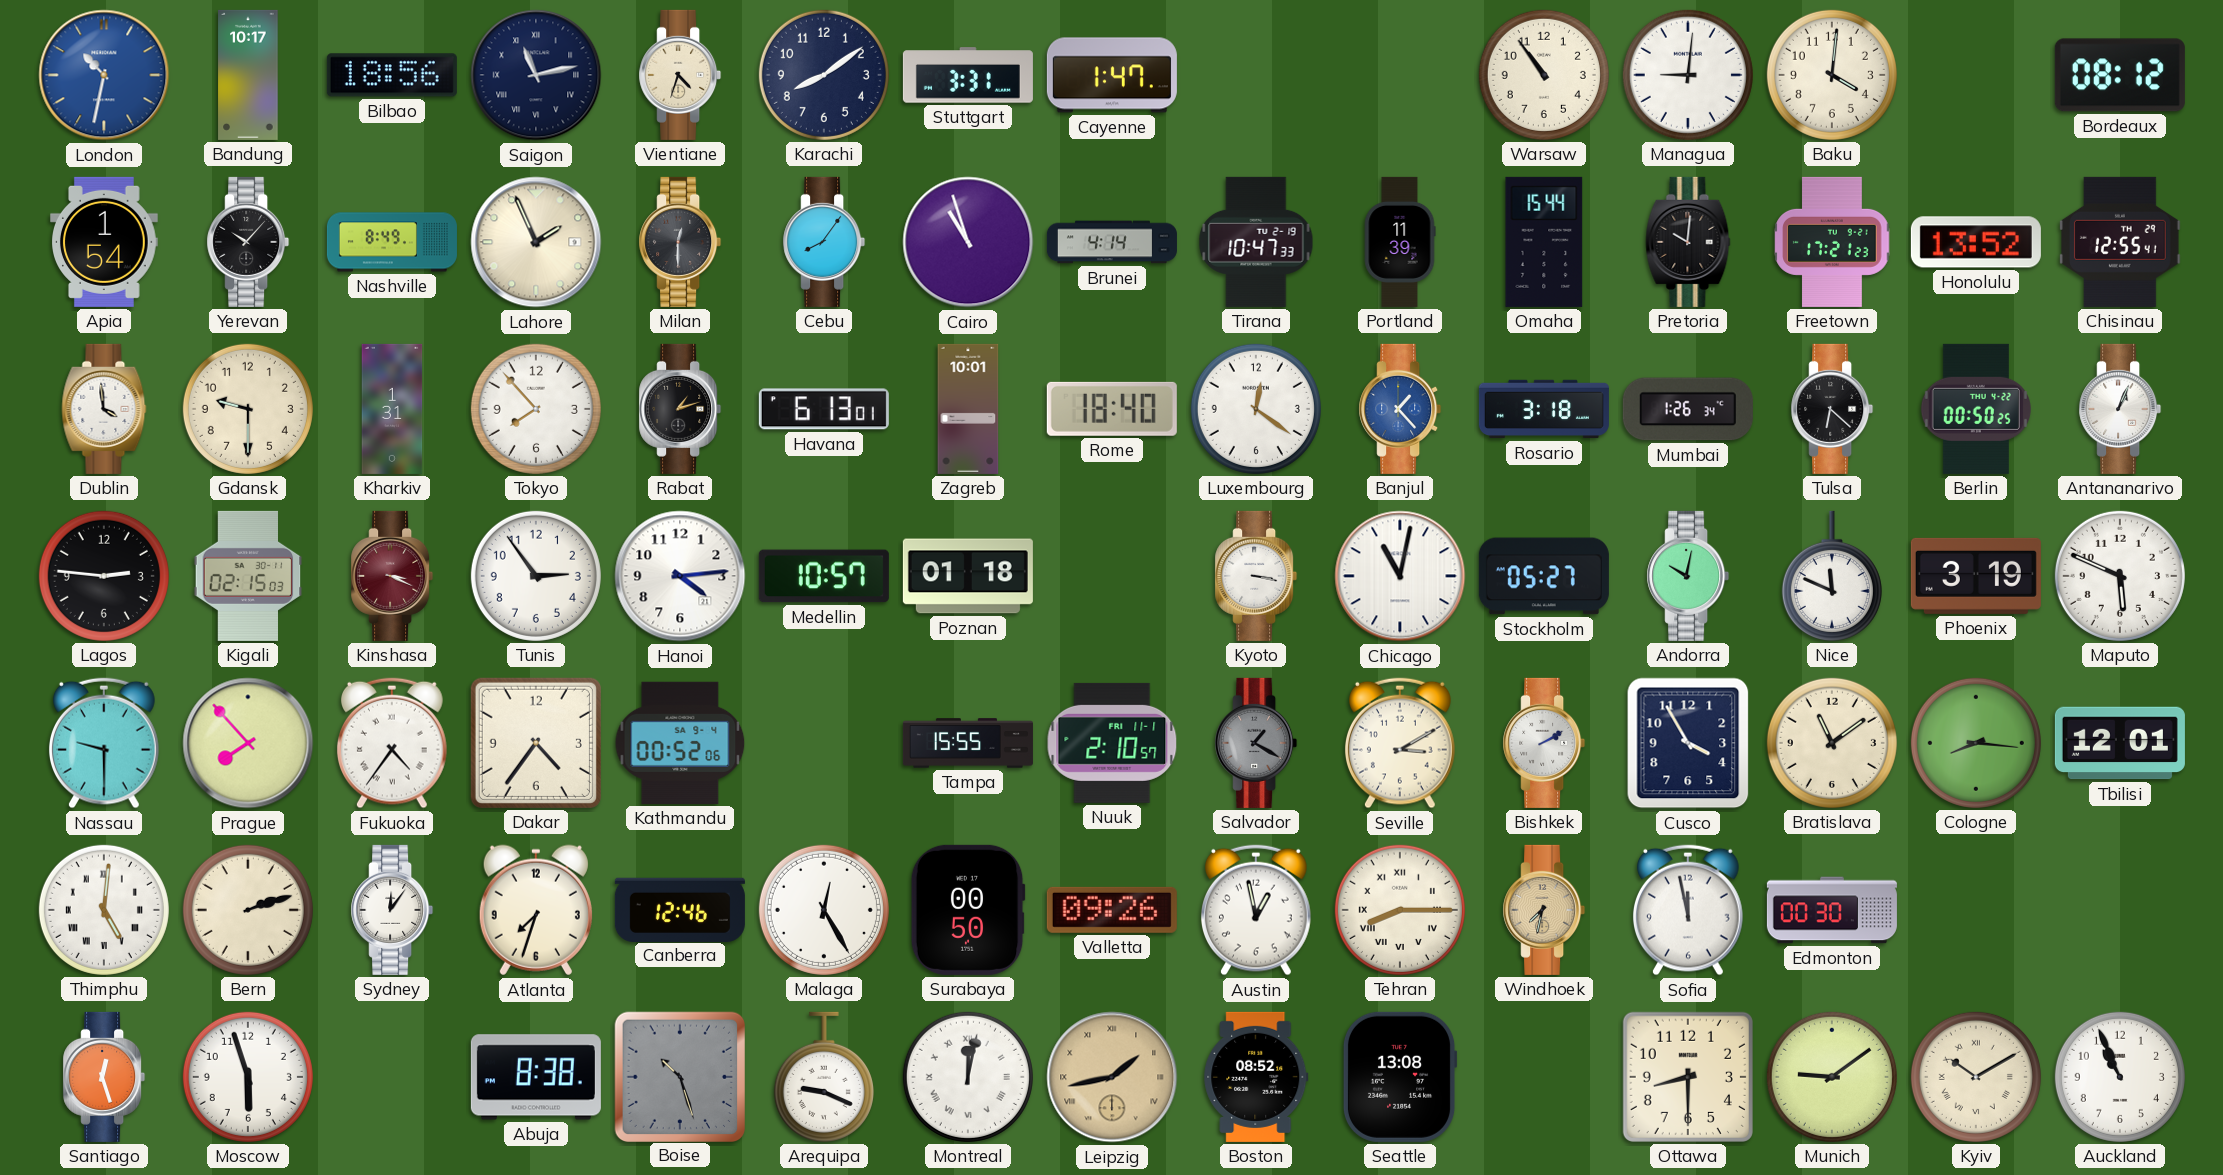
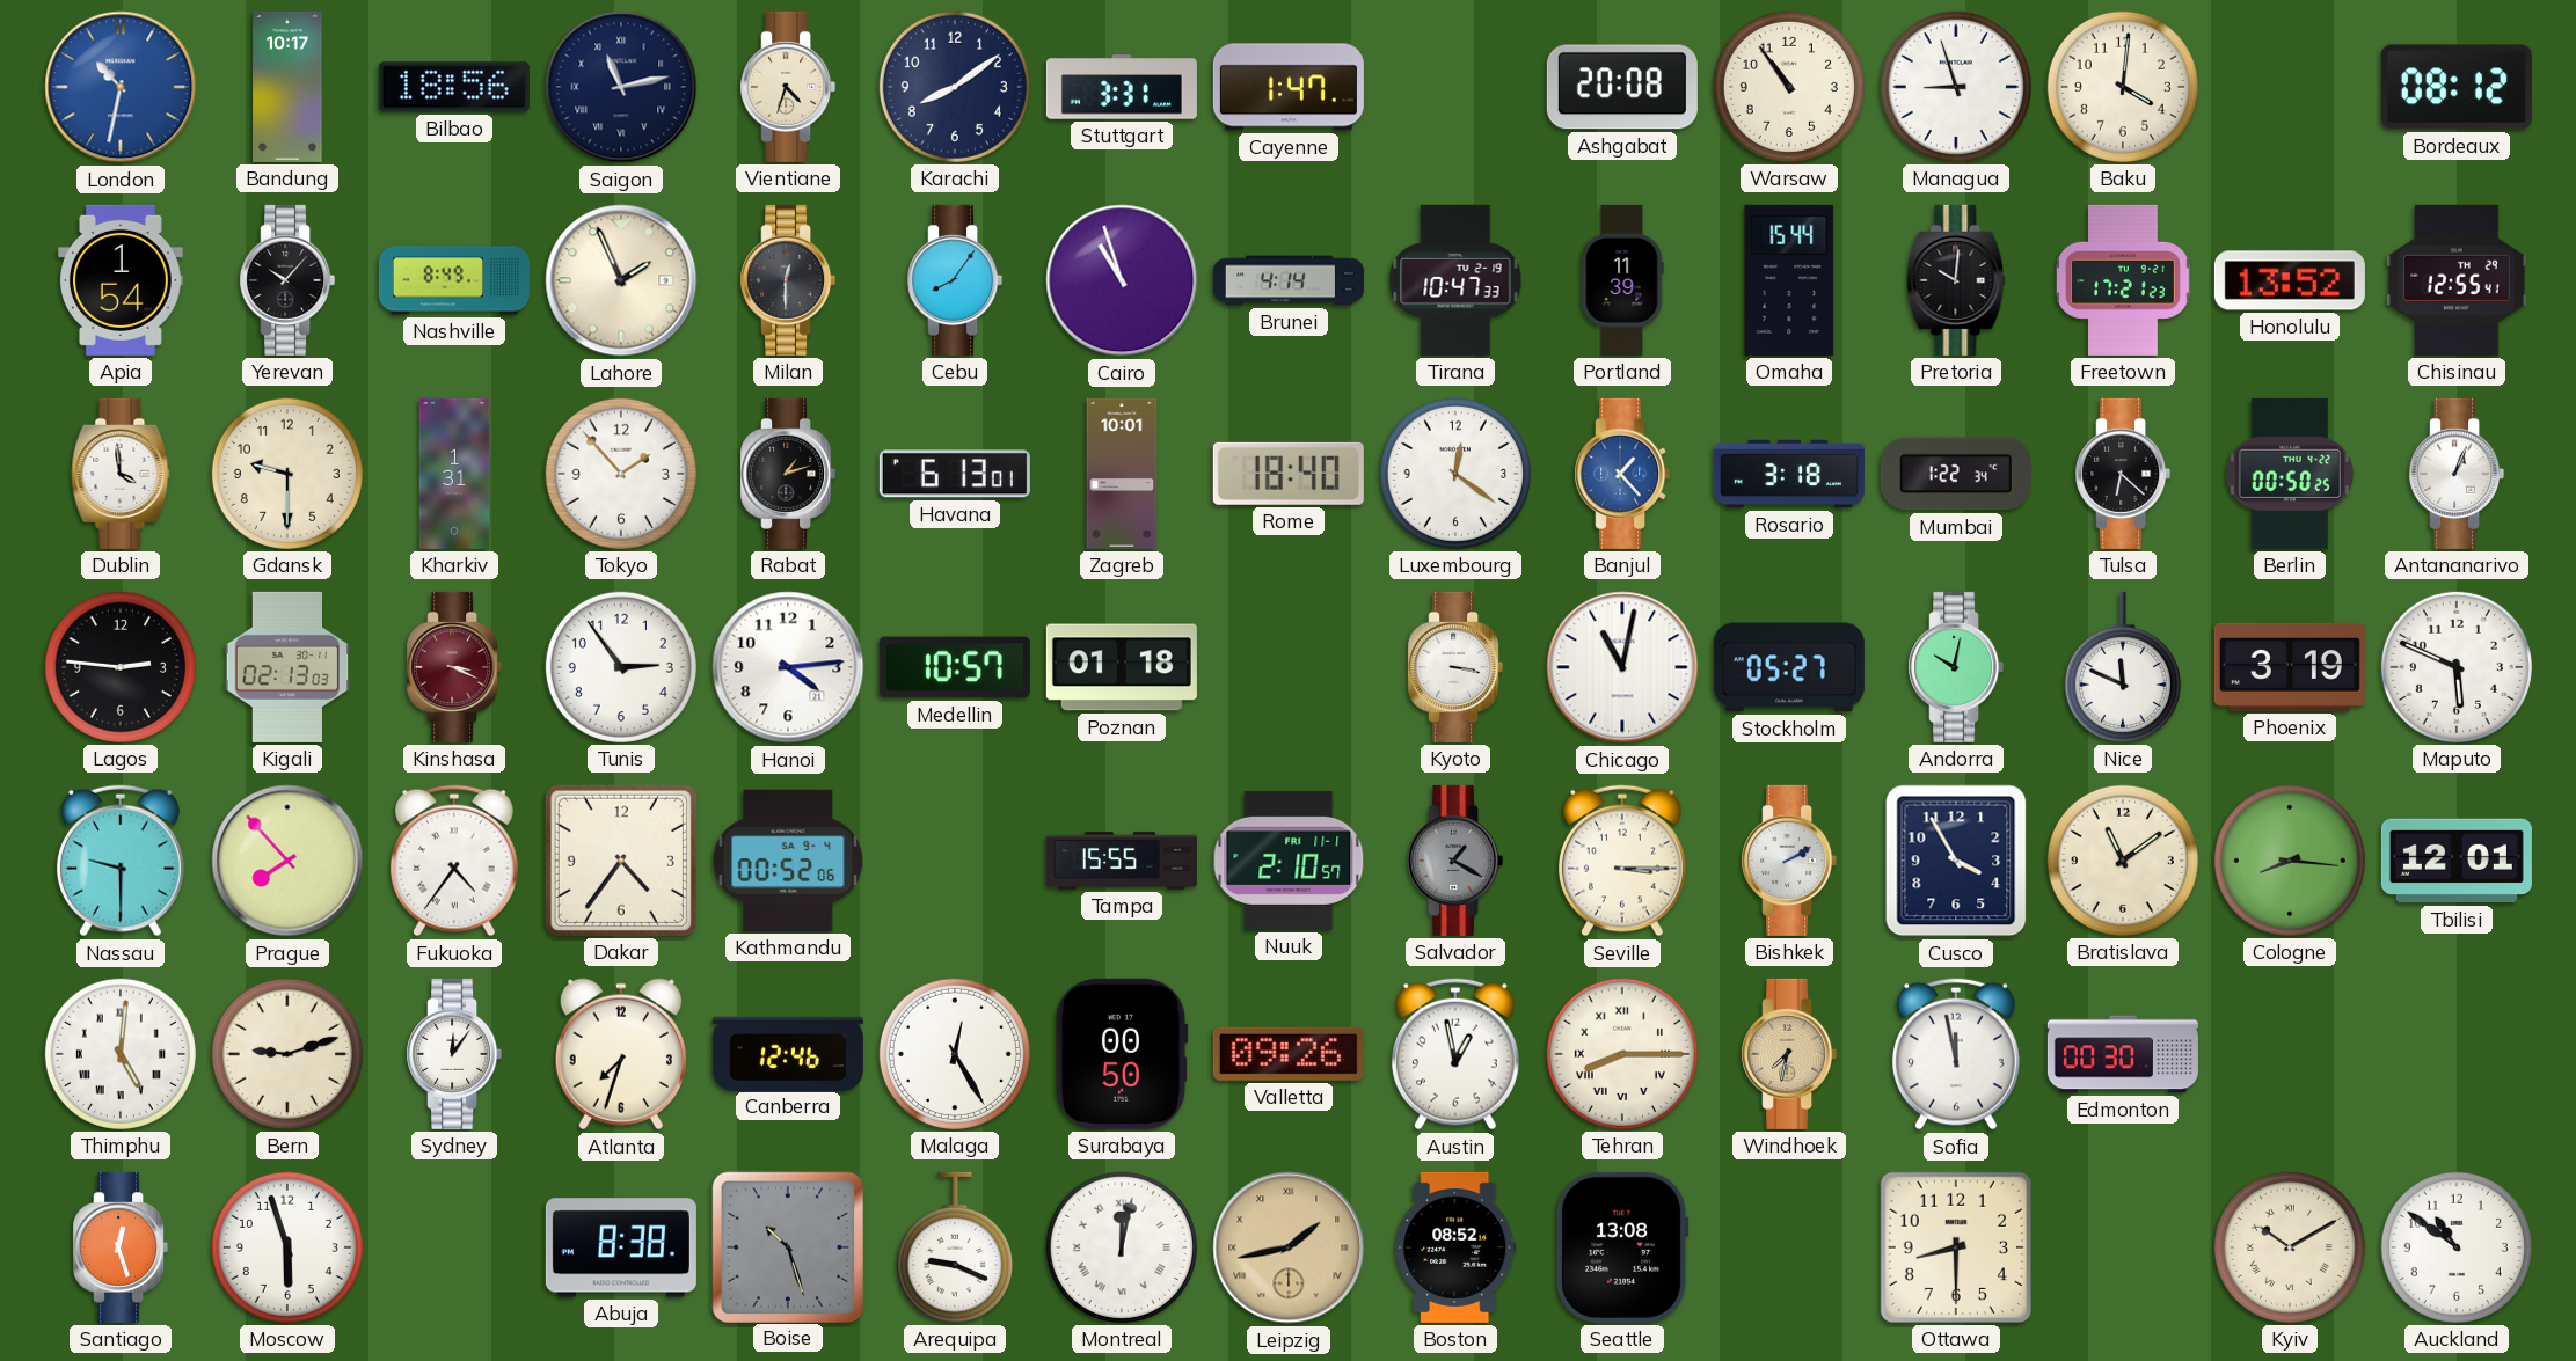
Ashgabat: none -> 20:08
Managua: 9:01 -> 8:57
Tokyo: 7:53 -> 1:53
Mumbai: 1:26 -> 1:22
Kigali: 02:15 -> 02:13
Seville: 3:10 -> 3:15
Bern: 2:12 -> 9:12
Munich: 9:09 -> none
Auckland: 10:56 -> 10:51
